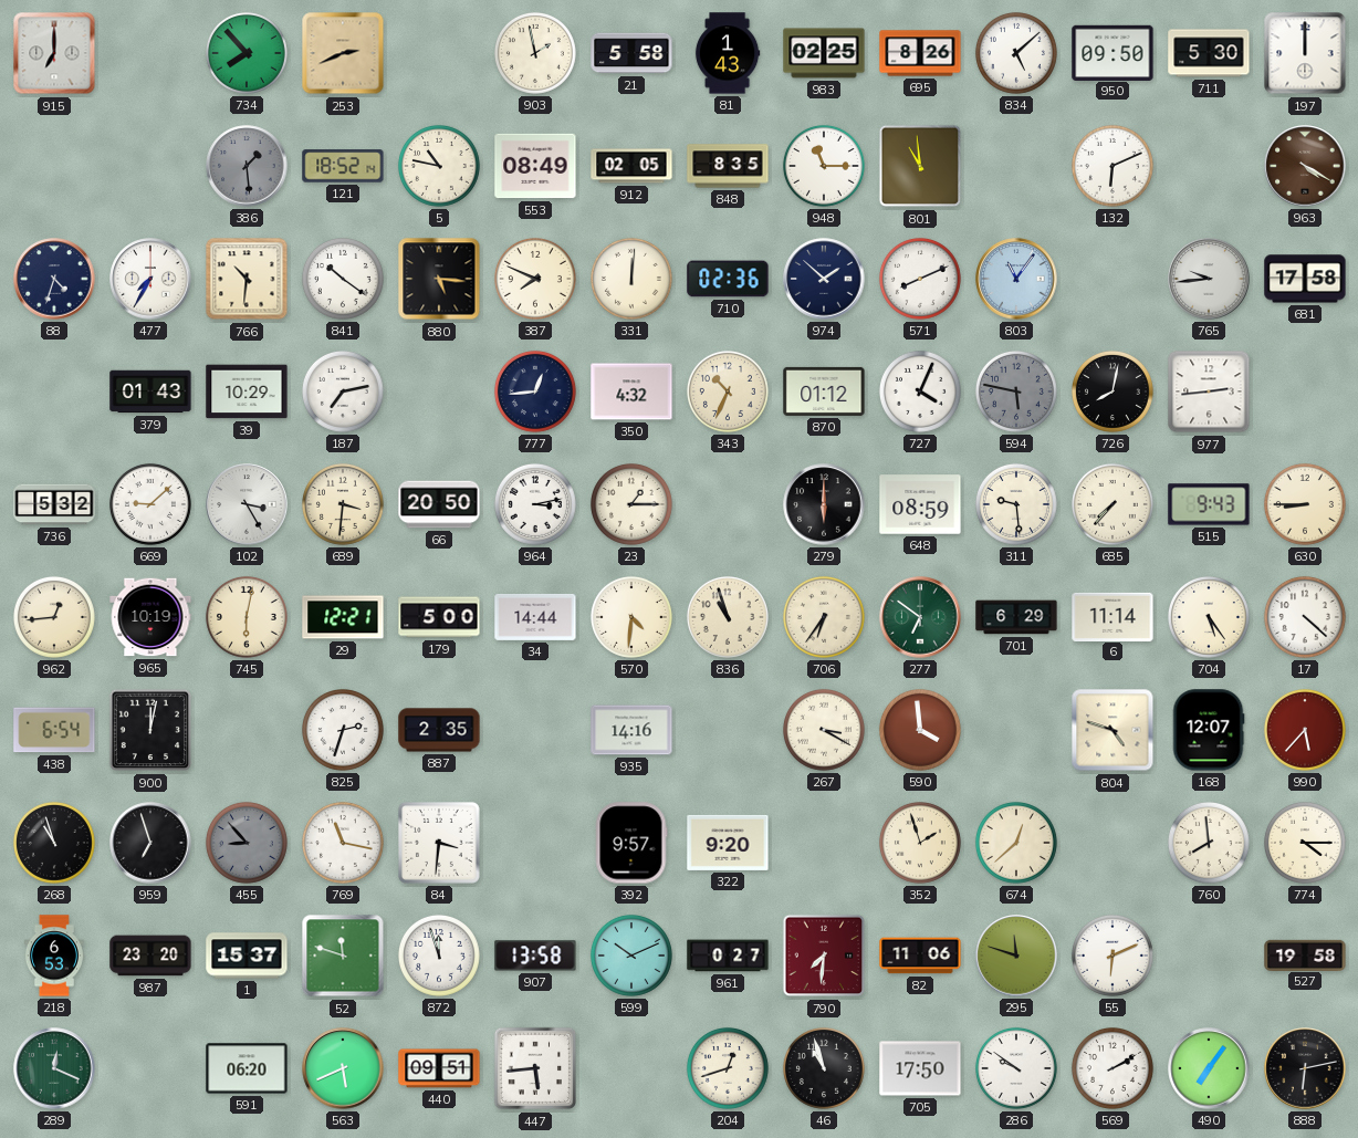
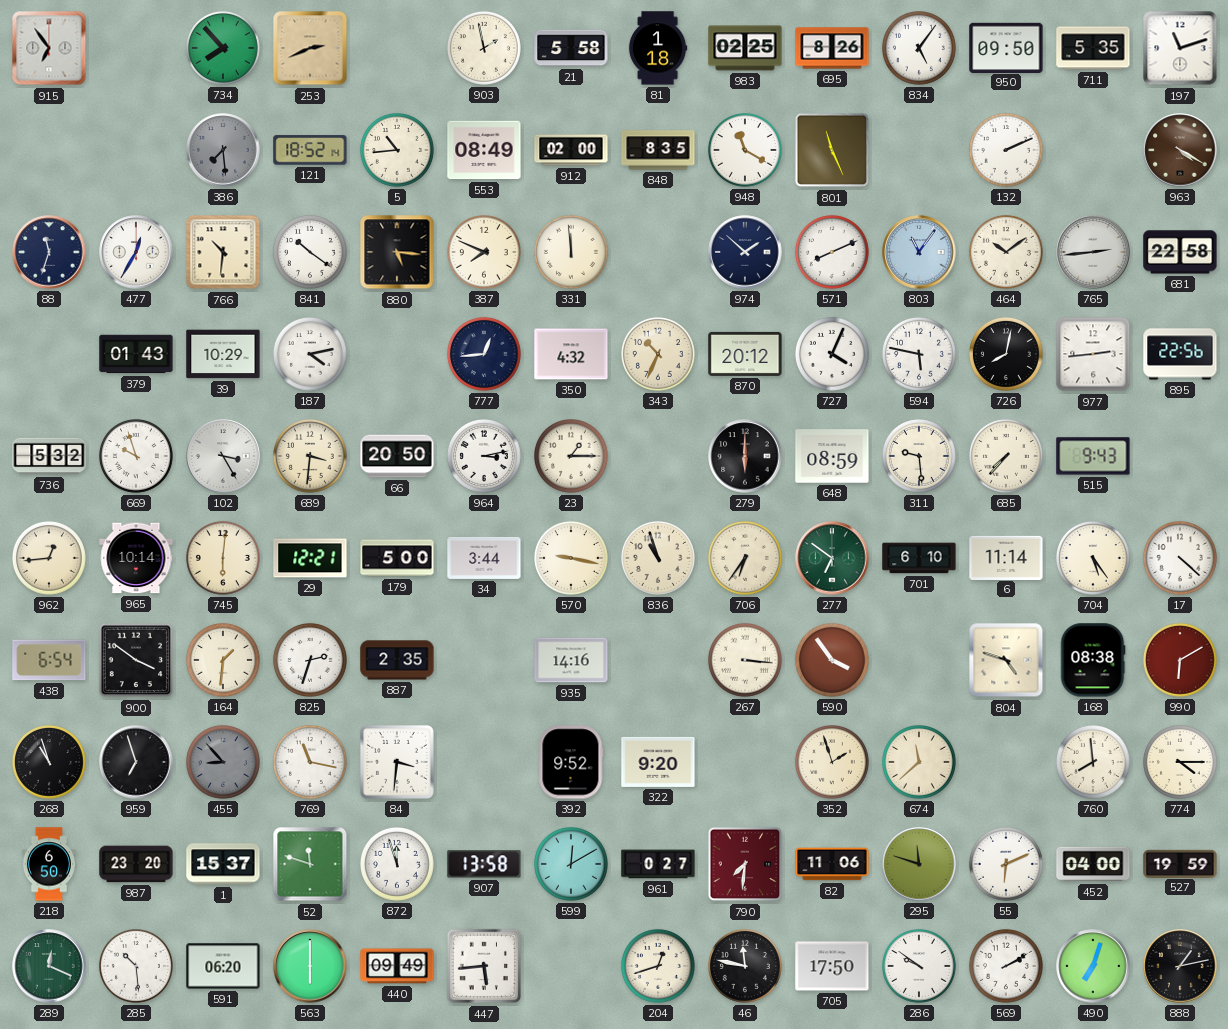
915: 7:00 -> 6:54
81: 1:43 -> 1:18
834: 5:08 -> 5:06
711: 5:30 -> 5:35
197: 12:00 -> 11:12
386: 1:29 -> 7:29
5: 10:47 -> 10:44
912: 02:05 -> 02:00
948: 11:15 -> 11:20
801: 10:59 -> 11:26
132: 6:11 -> 2:11
88: 4:33 -> 11:33
477: 7:35 -> 12:35
331: 12:01 -> 11:59
710: 02:36 -> none
464: none -> 10:09
765: 9:44 -> 2:44
681: 17:58 -> 22:58
187: 7:13 -> 4:13
870: 01:12 -> 20:12
594 dial: grey -> white
895: none -> 22:56
669: 9:08 -> 9:57
630: 8:45 -> none
965: 10:19 -> 10:14
745: 6:02 -> 6:01
34: 14:44 -> 3:44
570: 4:31 -> 9:17
701: 6:29 -> 6:10
900: 12:02 -> 3:51
164: none -> 1:31
267: 3:20 -> 3:16
590: 3:59 -> 3:54
168: 12:07 -> 08:38
990: 5:37 -> 6:10
392: 9:57 -> 9:52
674: 12:38 -> 11:38
218: 6:53 -> 6:50
599: 10:11 -> 12:10
452: none -> 04:00
527: 19:58 -> 19:59
285: none -> 10:29
563: 5:41 -> 6:00
440: 09:51 -> 09:49
46: 10:57 -> 11:47
490: 7:06 -> 7:03
888: 6:13 -> 1:13
